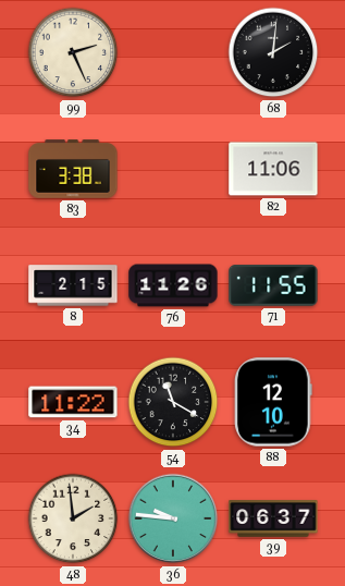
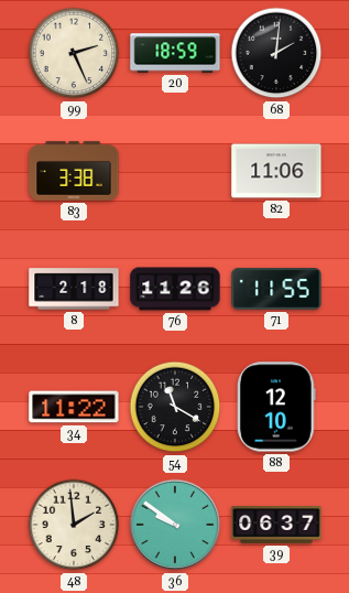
20: none -> 18:59
8: 2:15 -> 2:18
36: 9:46 -> 9:51
